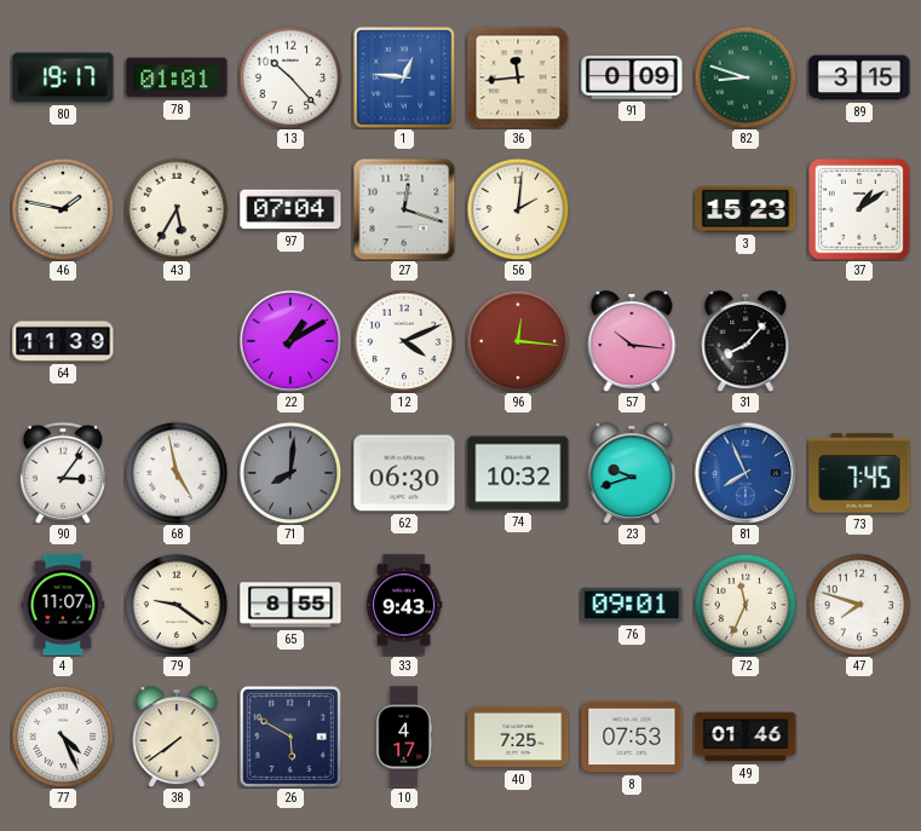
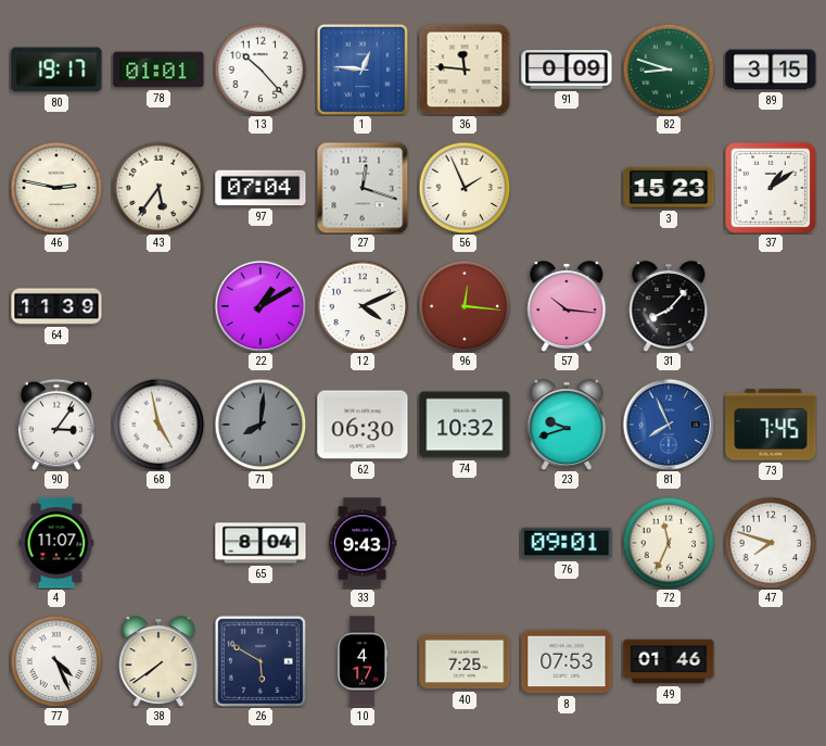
36: 11:44 -> 11:46
46: 1:47 -> 2:47
43: 5:35 -> 5:36
56: 2:01 -> 1:56
79: 9:21 -> none
65: 8:55 -> 8:04
